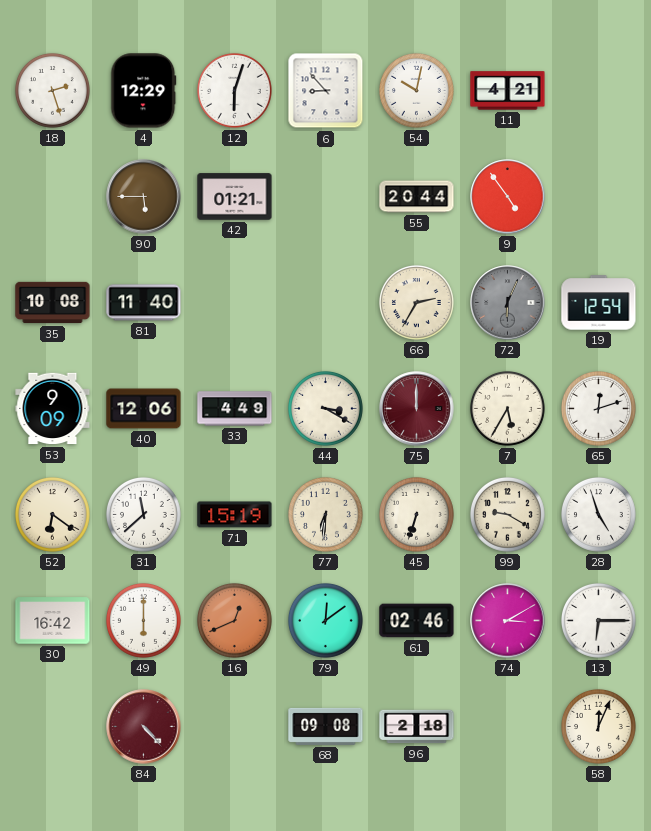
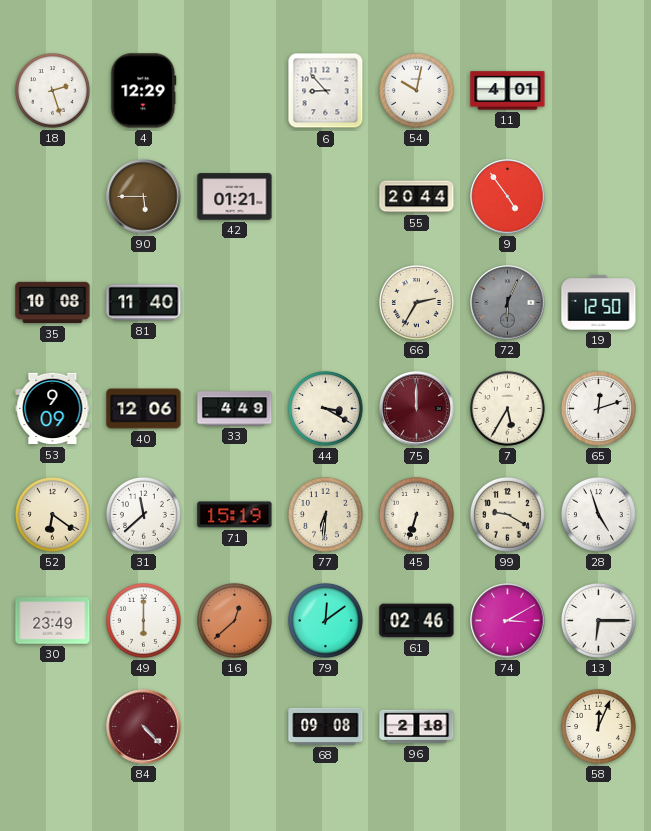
12: 6:03 -> none
11: 4:21 -> 4:01
19: 12:54 -> 12:50
30: 16:42 -> 23:49
16: 12:41 -> 12:38
